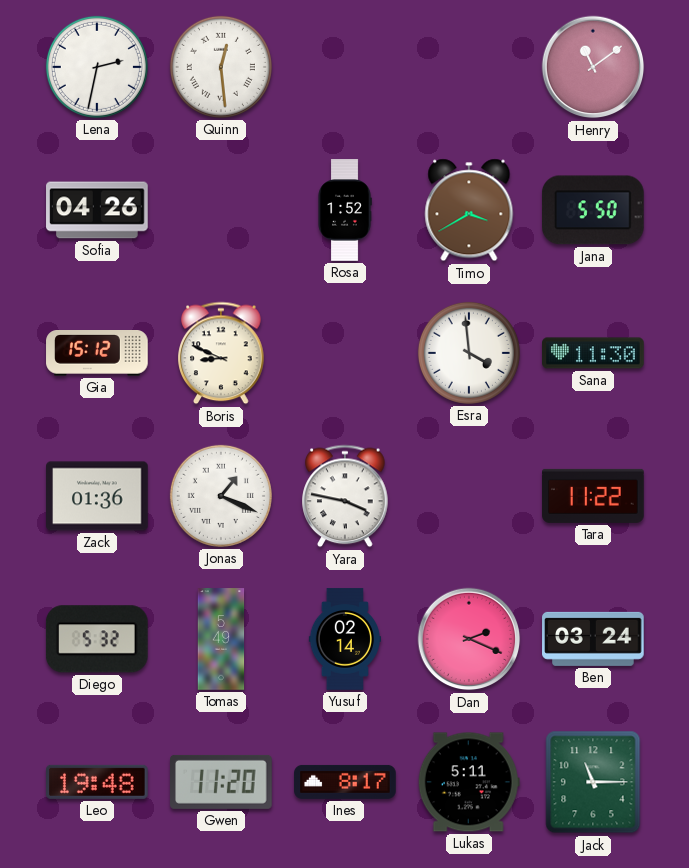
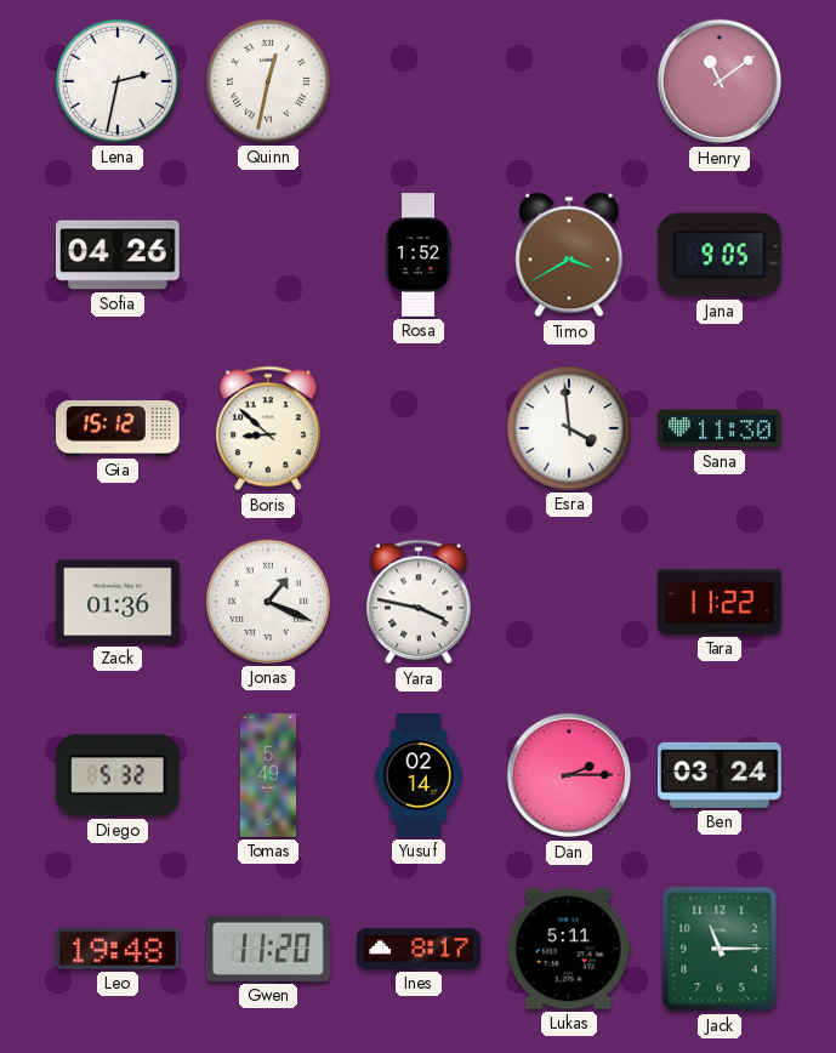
Quinn: 12:29 -> 12:32
Jana: 5:50 -> 9:05
Boris: 8:49 -> 8:52
Dan: 2:19 -> 2:15
